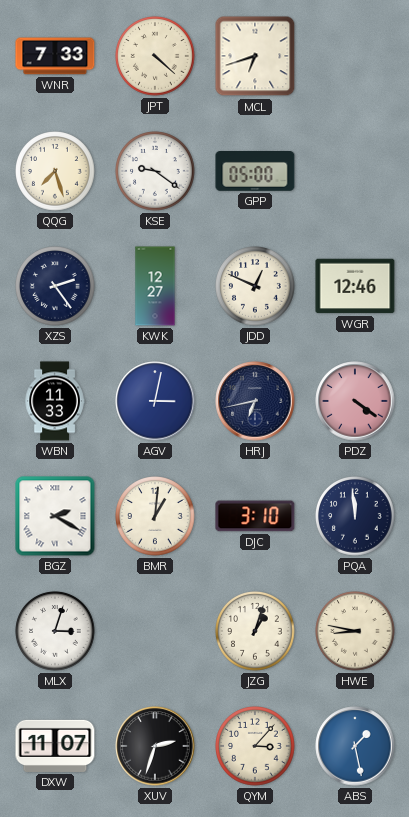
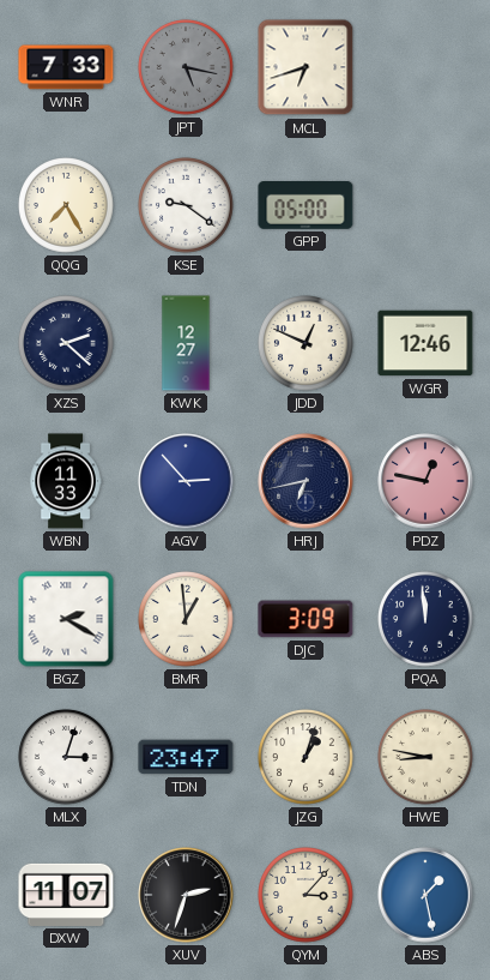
JPT: 4:22 -> 5:17
JPT dial: cream -> grey
QQG: 7:27 -> 7:25
XZS: 2:24 -> 2:22
AGV: 3:02 -> 2:53
PDZ: 4:21 -> 12:47
BMR: 1:01 -> 12:59
DJC: 3:10 -> 3:09
TDN: none -> 23:47
